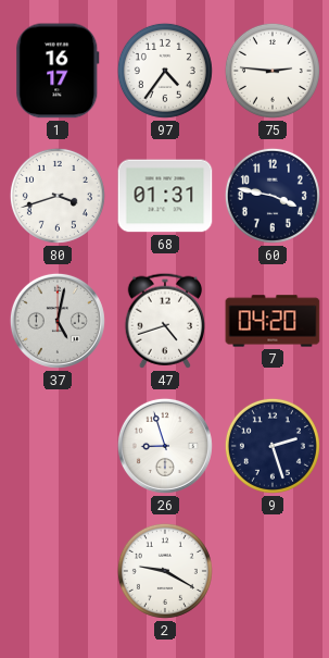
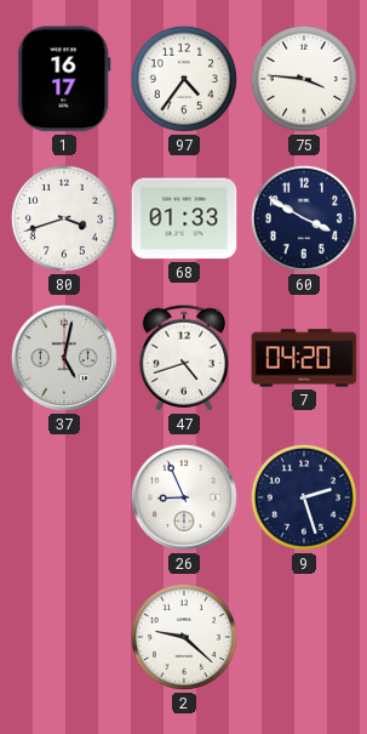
75: 2:46 -> 3:46
68: 01:31 -> 01:33
60: 3:47 -> 3:50
26: 8:57 -> 8:56
2: 9:20 -> 9:22
